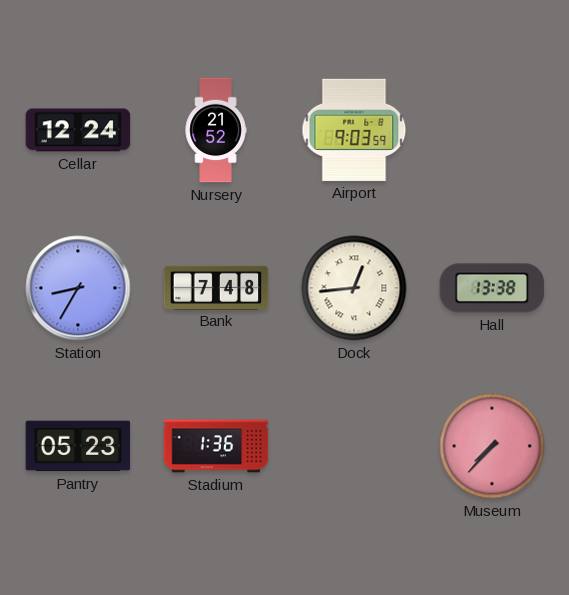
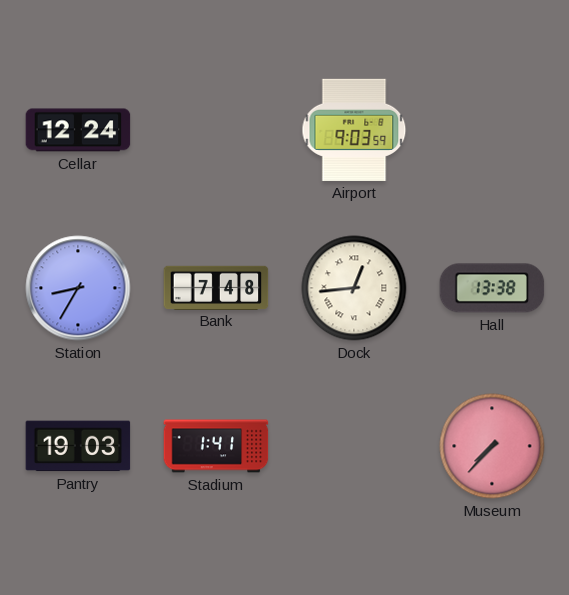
Nursery: 21:52 -> none
Pantry: 05:23 -> 19:03
Stadium: 1:36 -> 1:41
